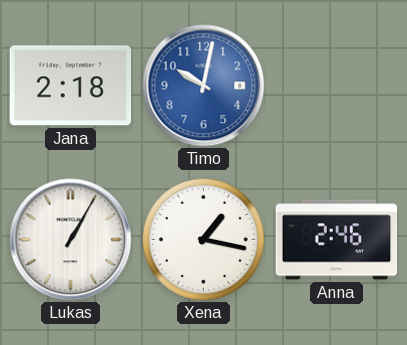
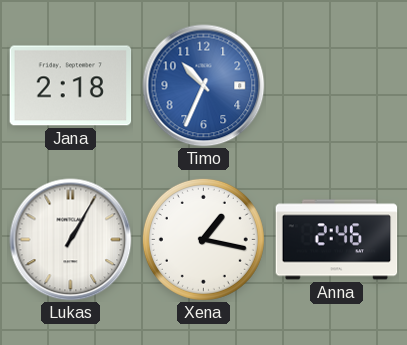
Timo: 10:02 -> 10:34
